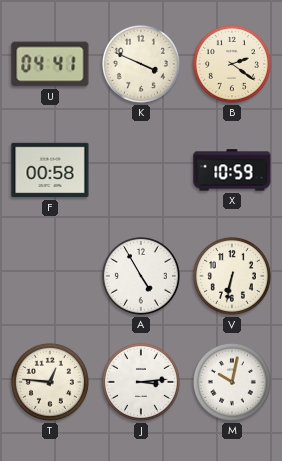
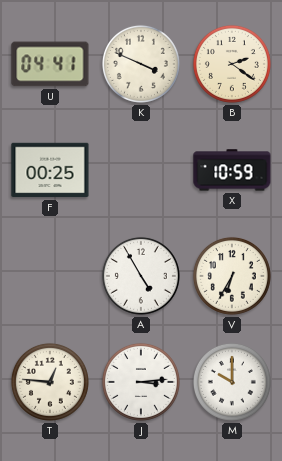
F: 00:58 -> 00:25
V: 6:32 -> 6:35
M: 10:02 -> 10:00
